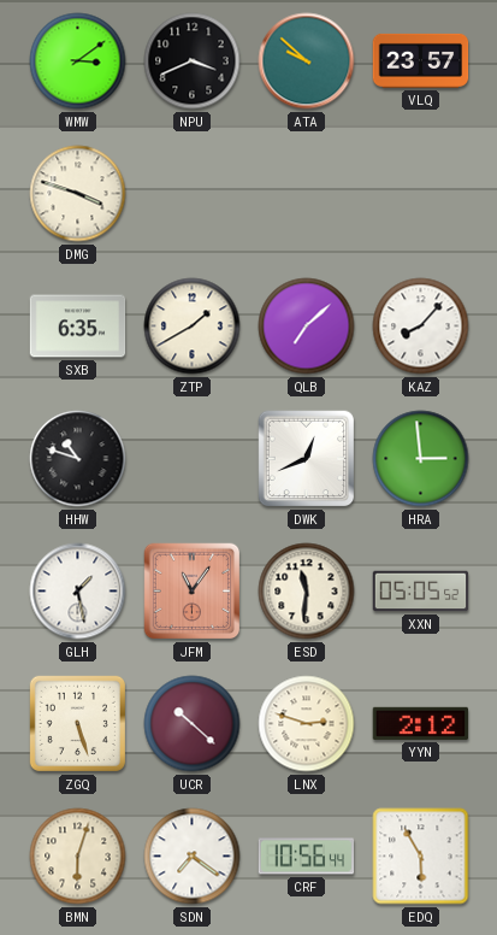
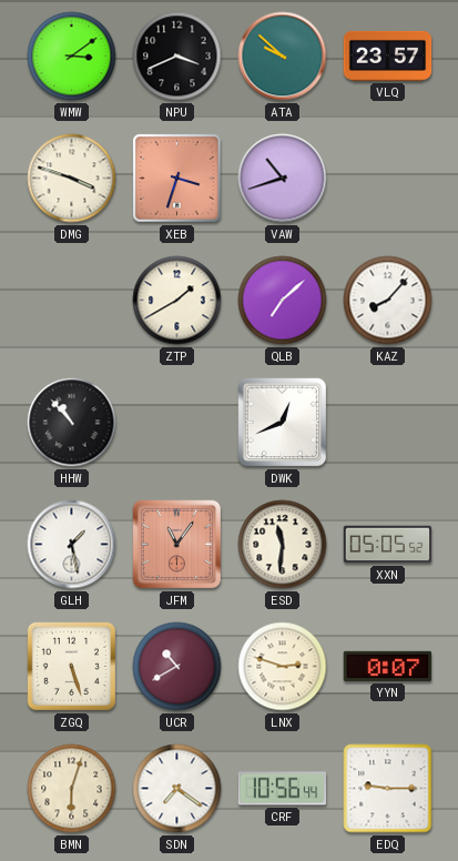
XEB: none -> 3:33
VAW: none -> 10:42
SXB: 6:35 -> none
HHW: 10:48 -> 10:53
HRA: 2:59 -> none
UCR: 10:22 -> 10:40
YYN: 2:12 -> 0:07
EDQ: 5:55 -> 9:15
